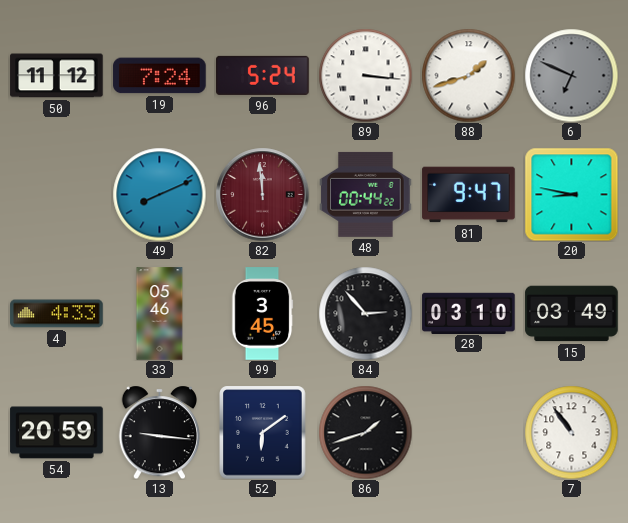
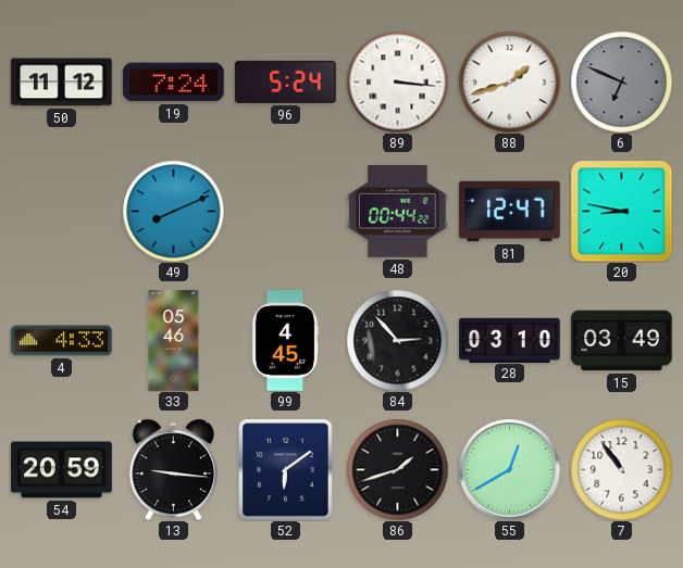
82: 11:59 -> none
81: 9:47 -> 12:47
99: 3:45 -> 4:45
55: none -> 12:40
